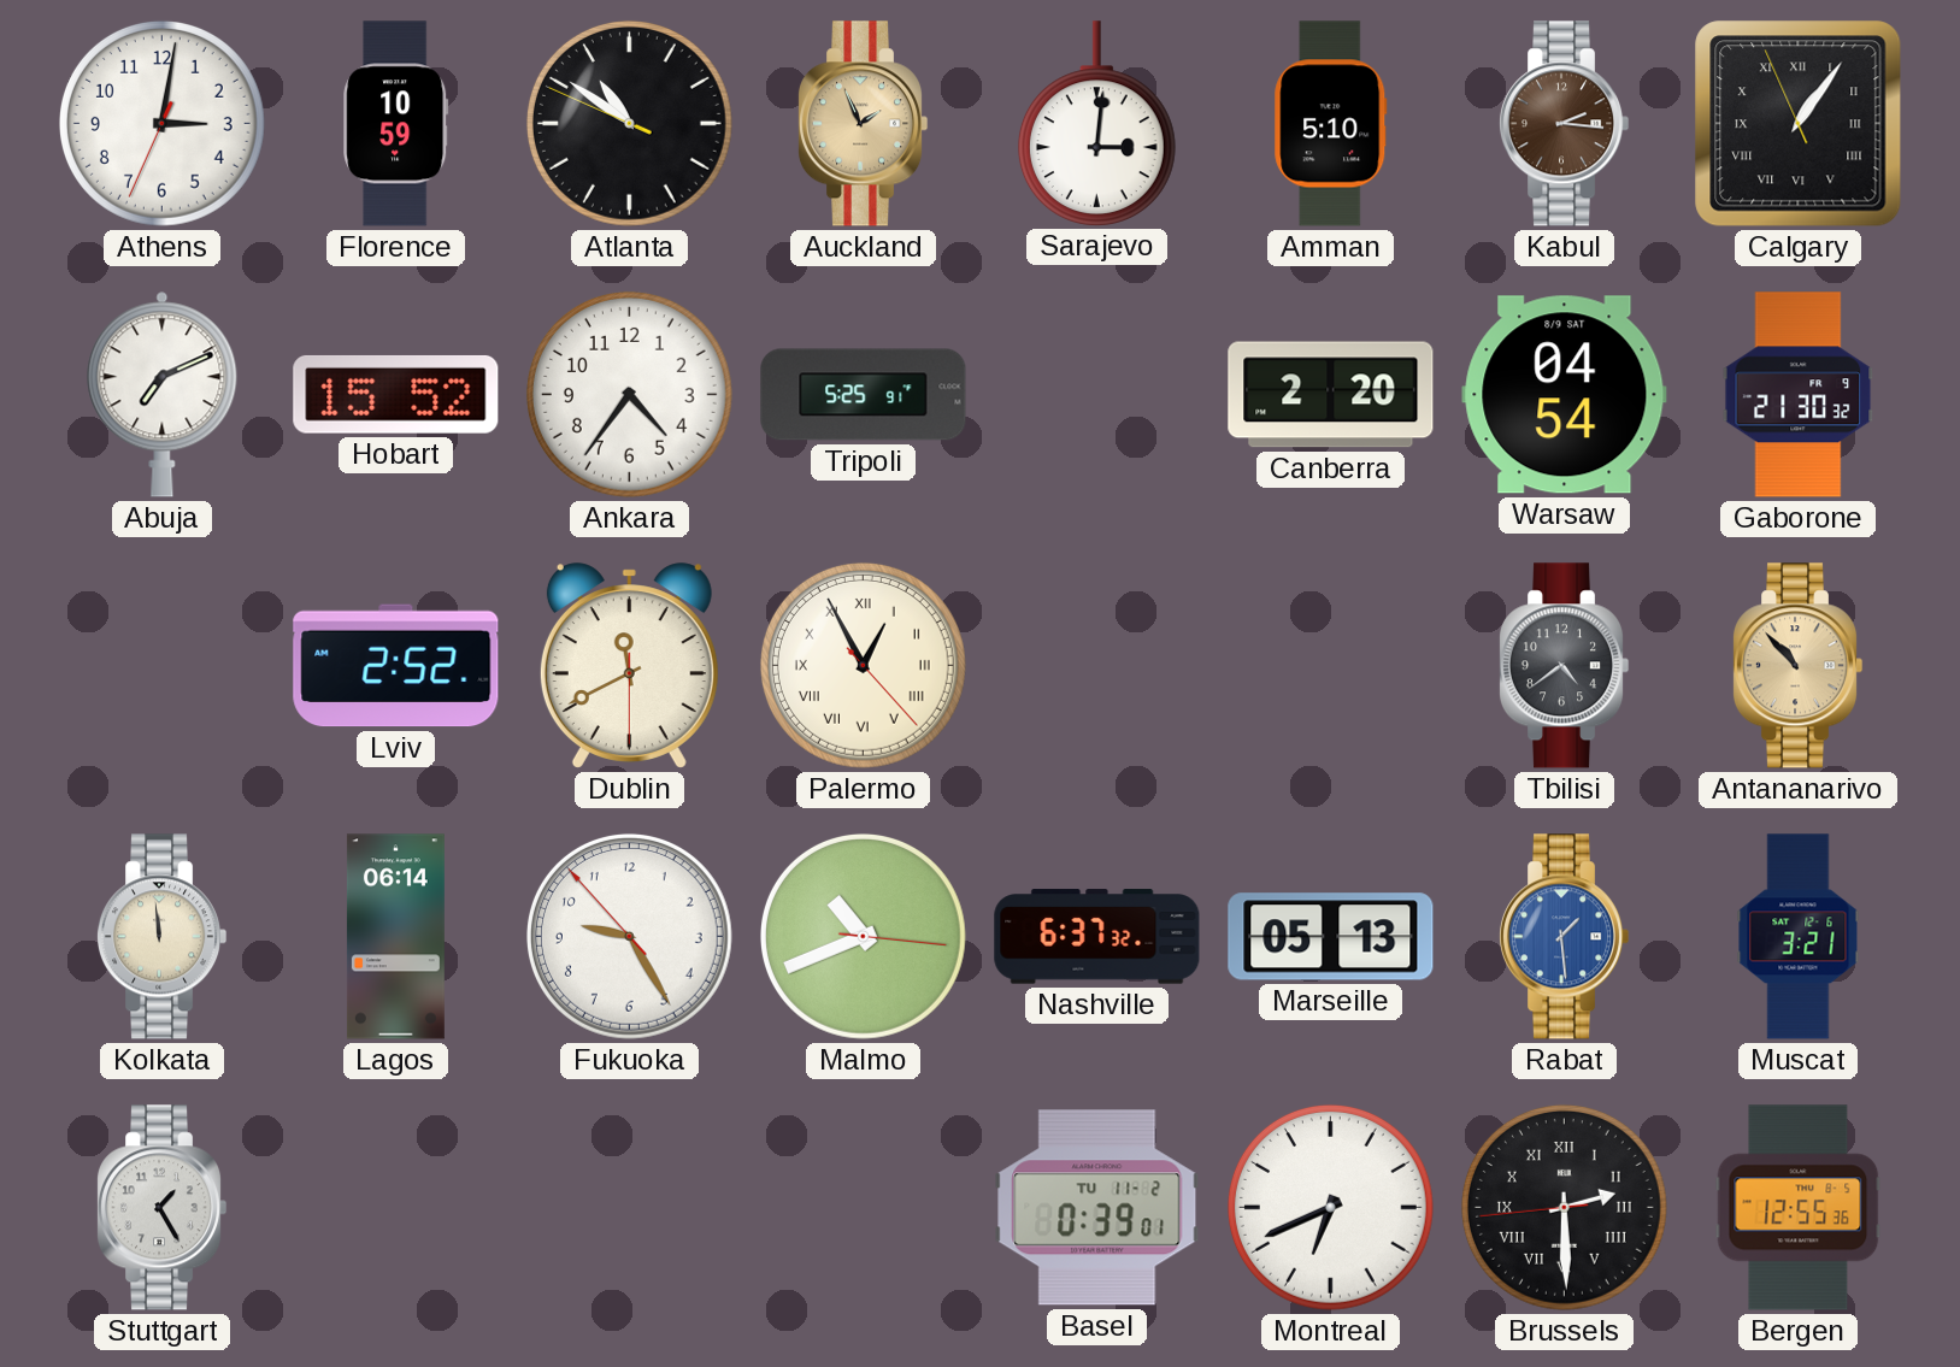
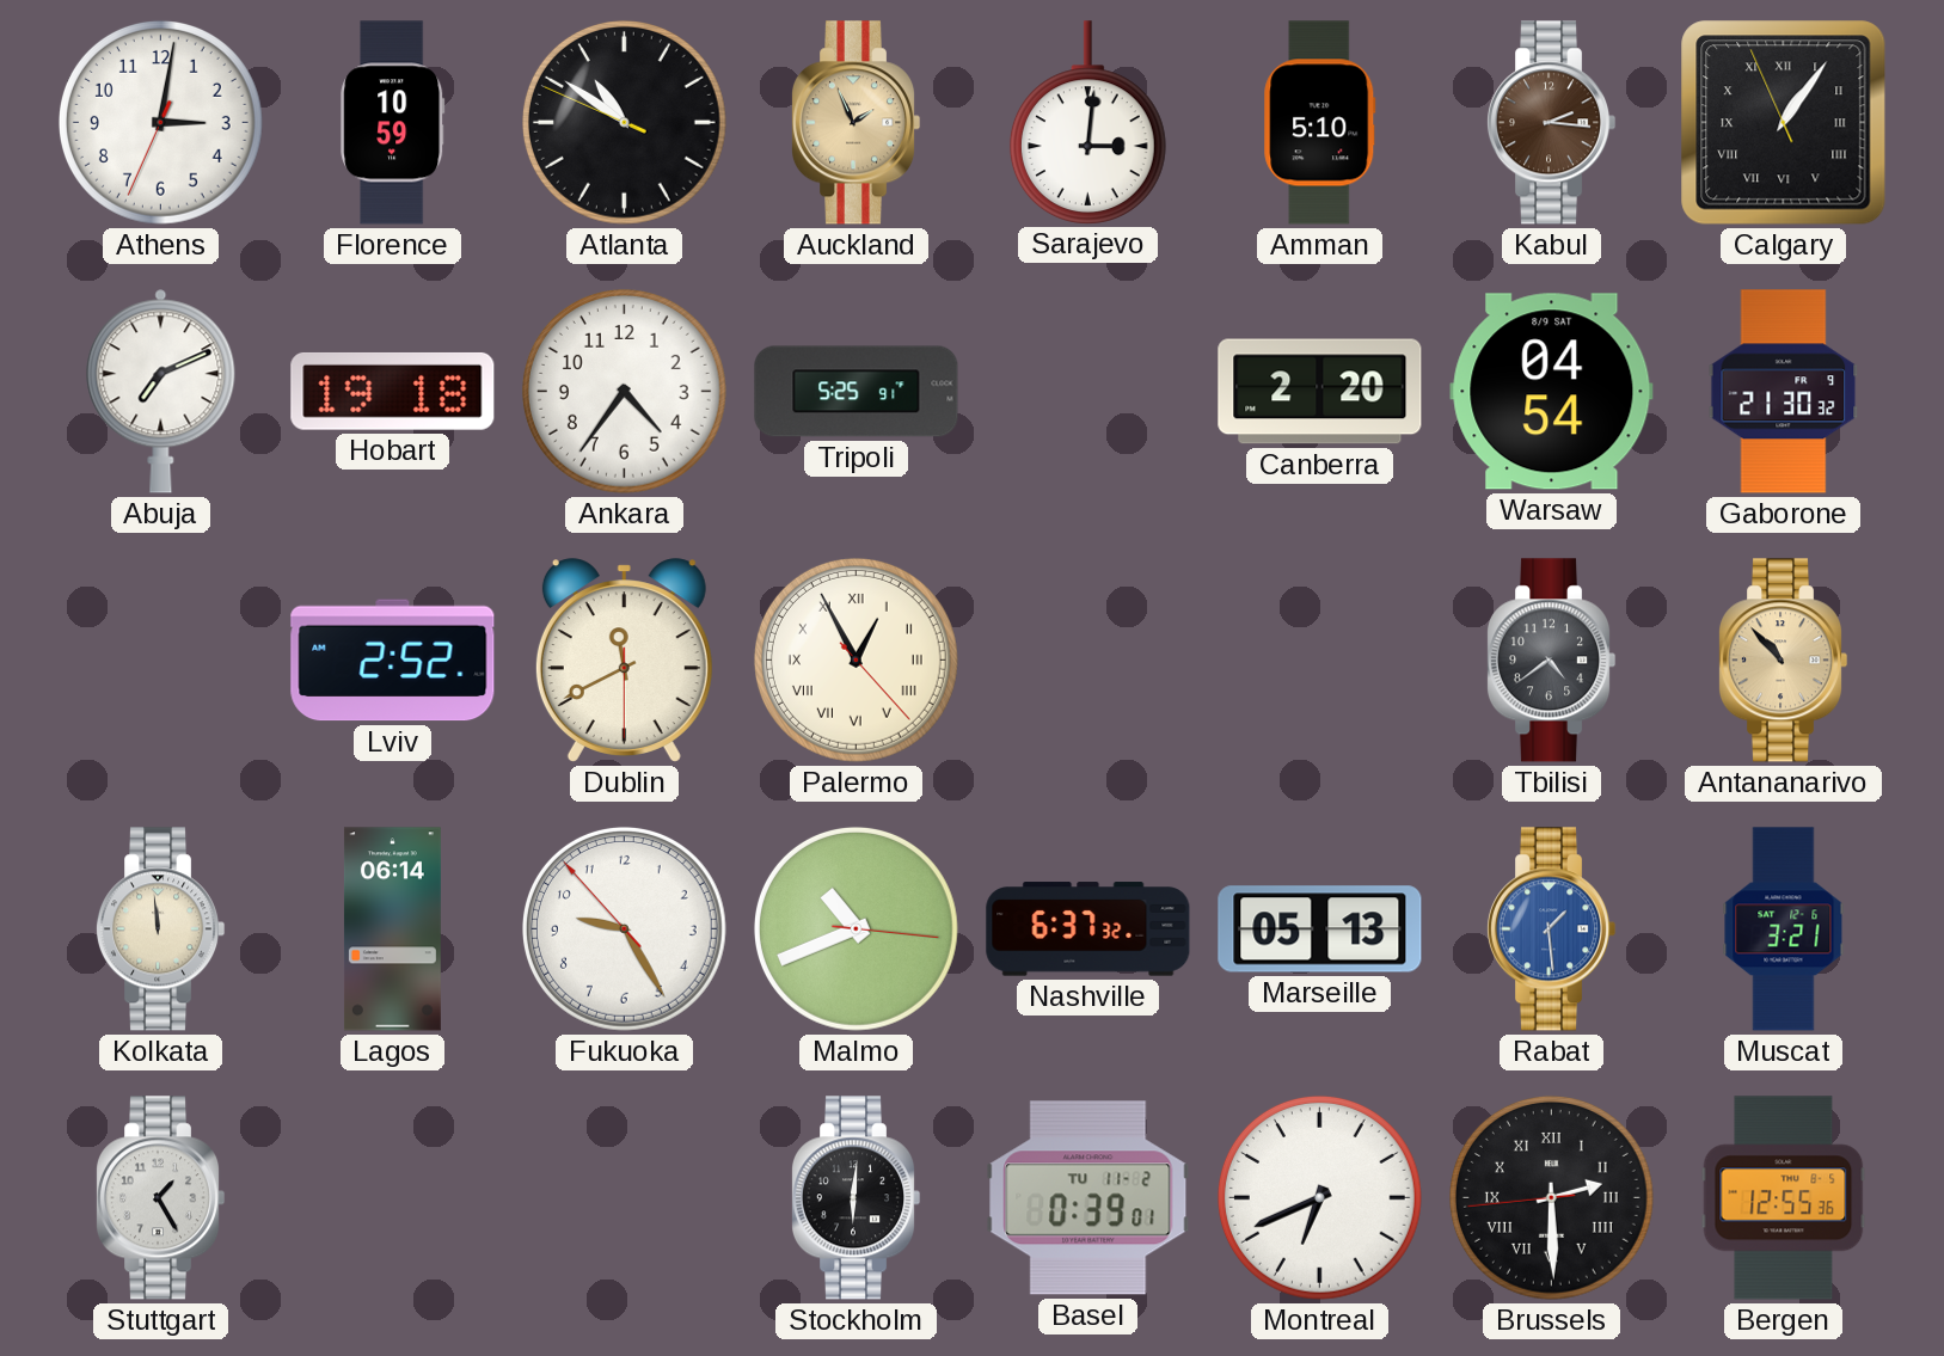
Hobart: 15:52 -> 19:18
Stockholm: none -> 6:01
